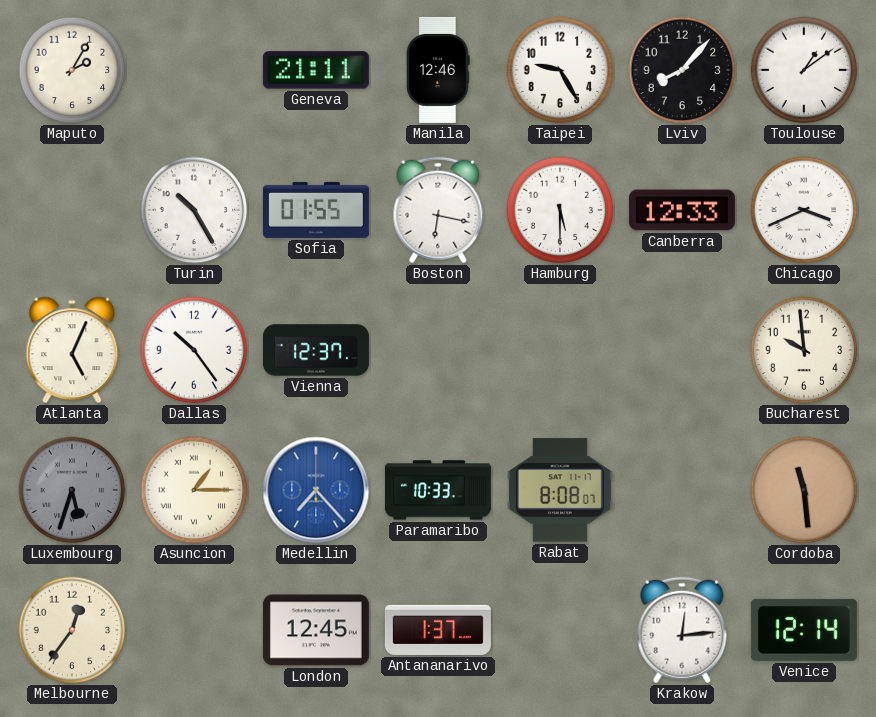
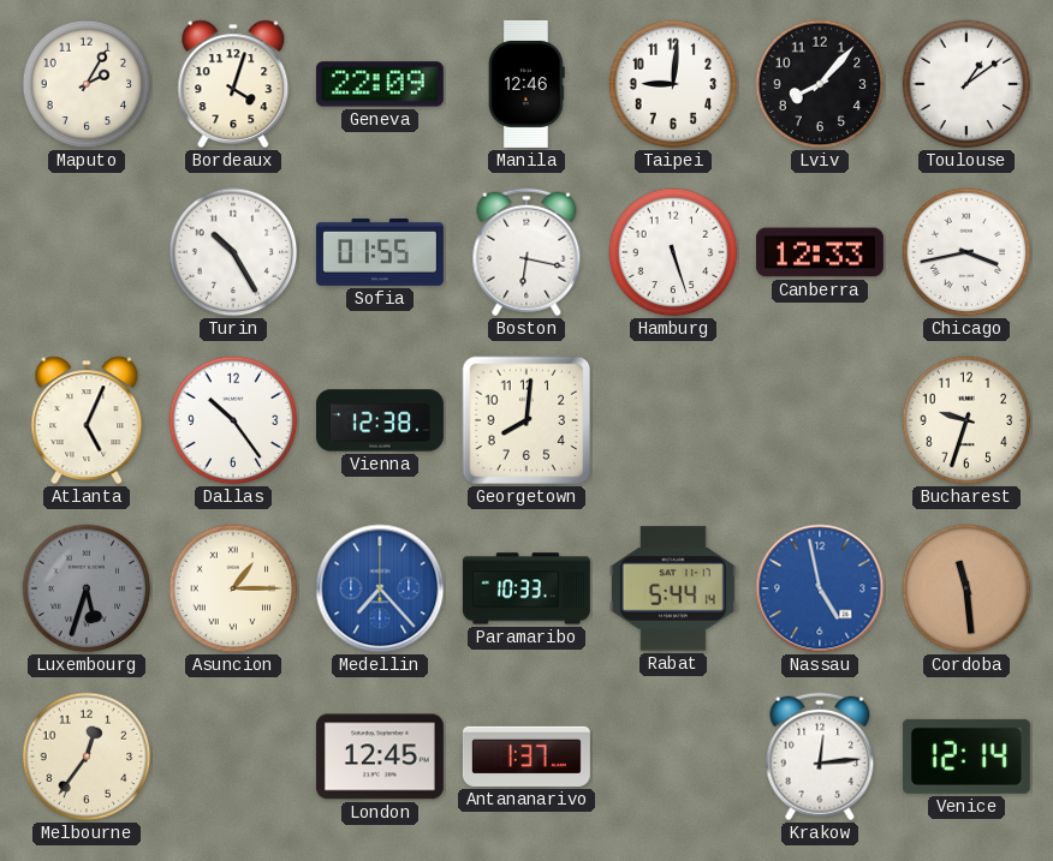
Bordeaux: none -> 4:03
Geneva: 21:11 -> 22:09
Taipei: 9:25 -> 9:01
Hamburg: 5:30 -> 5:27
Chicago: 3:41 -> 3:43
Vienna: 12:37 -> 12:38
Georgetown: none -> 8:01
Bucharest: 9:59 -> 9:33
Rabat: 8:08 -> 5:44
Nassau: none -> 4:58
